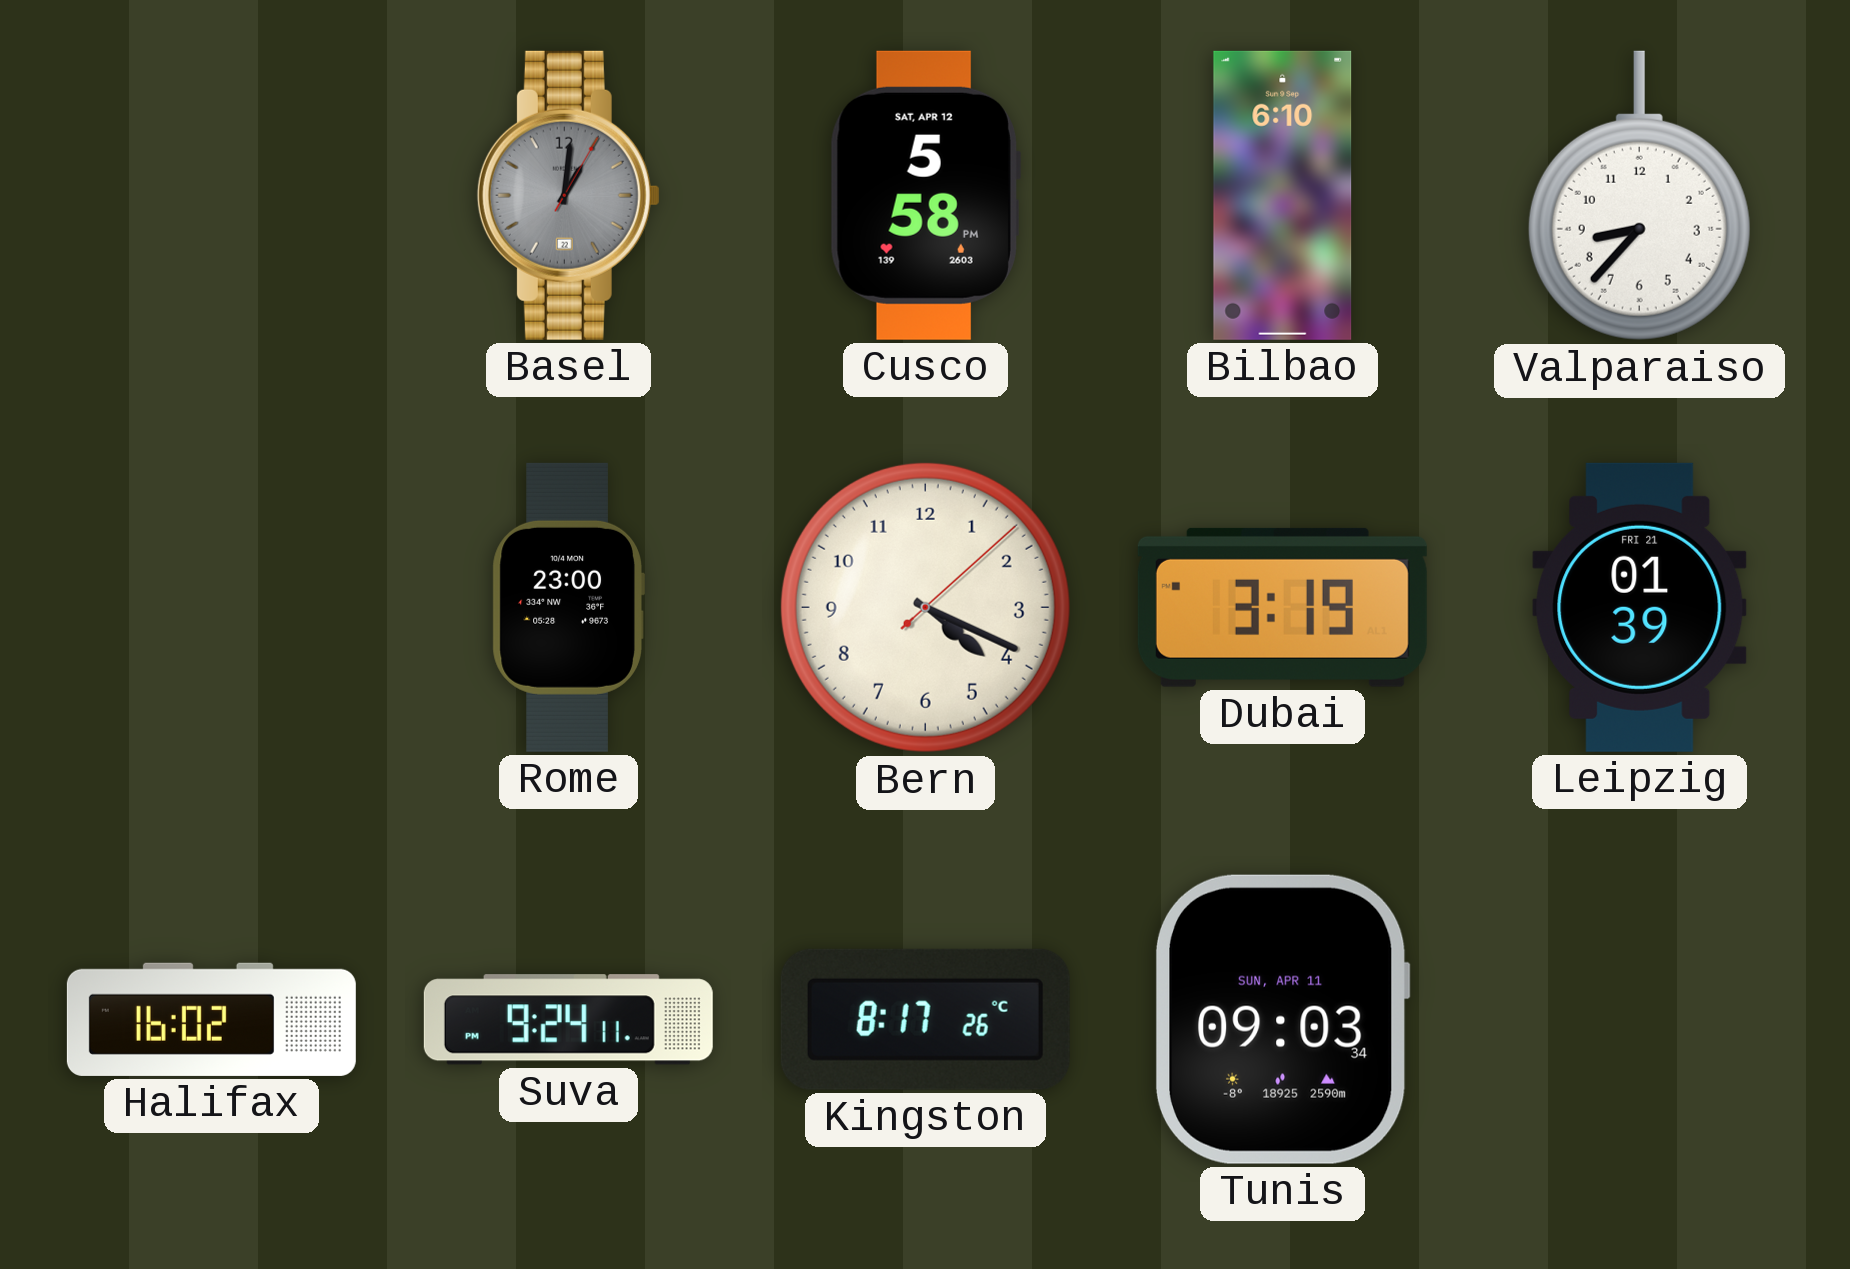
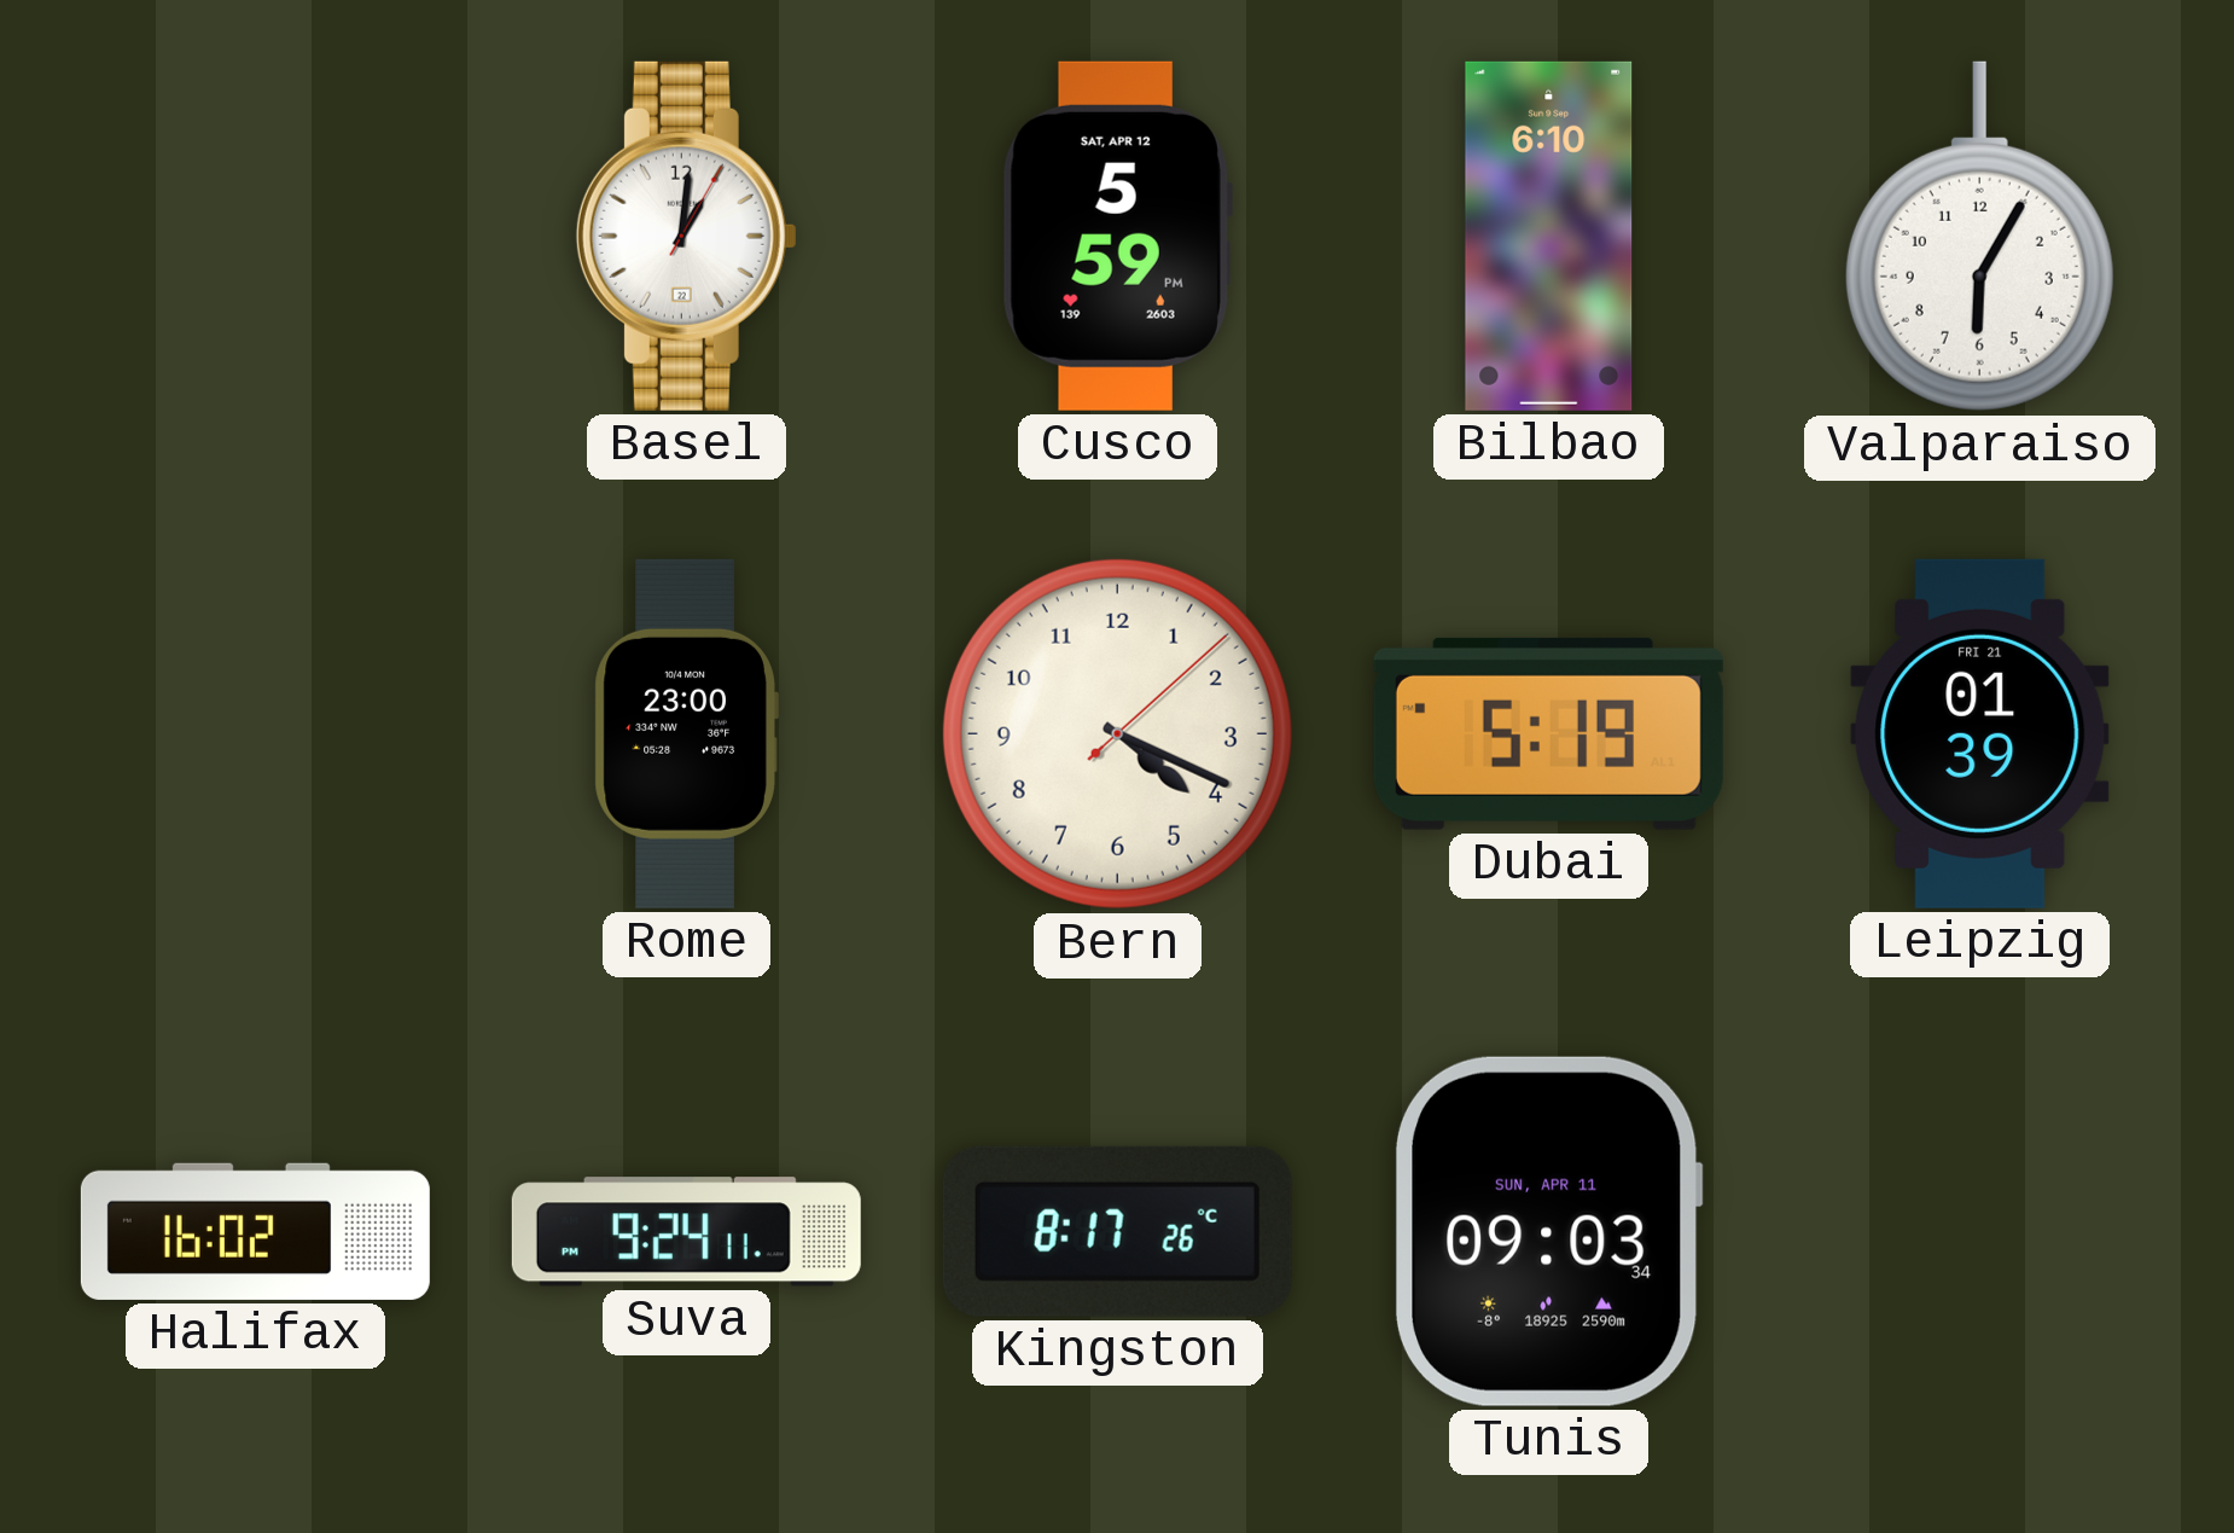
Basel dial: grey -> white
Cusco: 5:58 -> 5:59
Valparaiso: 8:37 -> 6:05
Dubai: 3:19 -> 5:19
